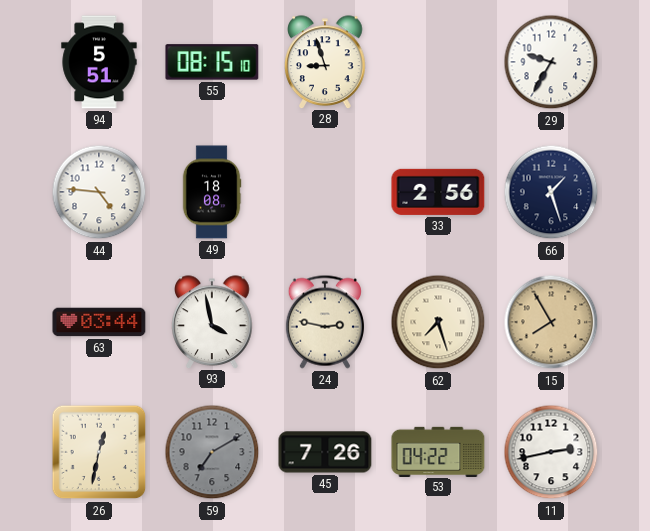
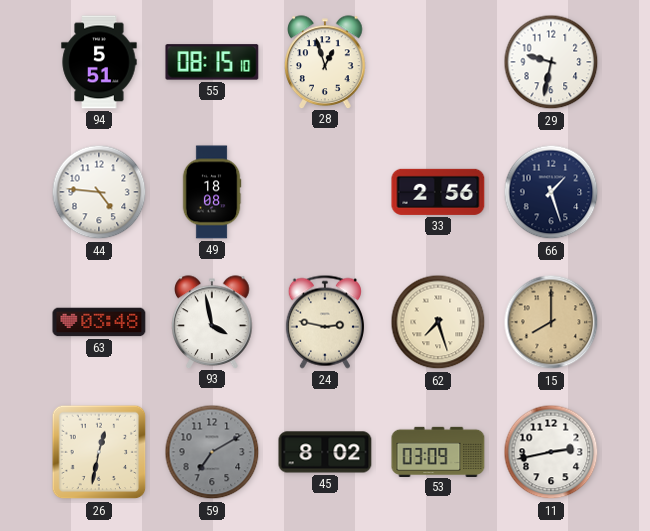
28: 8:57 -> 12:57
29: 9:35 -> 9:32
63: 03:44 -> 03:48
15: 7:55 -> 8:00
45: 7:26 -> 8:02
53: 04:22 -> 03:09
